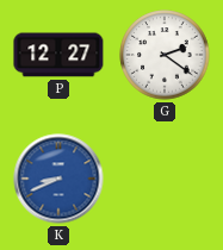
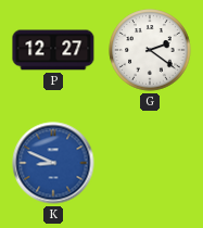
K: 8:41 -> 8:49
